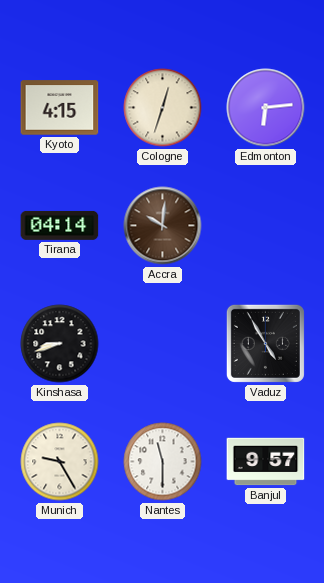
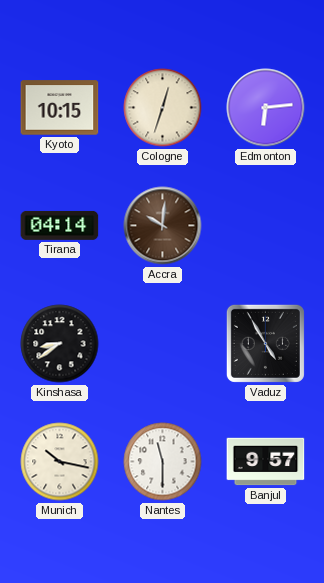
Kyoto: 4:15 -> 10:15
Kinshasa: 8:42 -> 8:39
Munich: 9:25 -> 10:17
